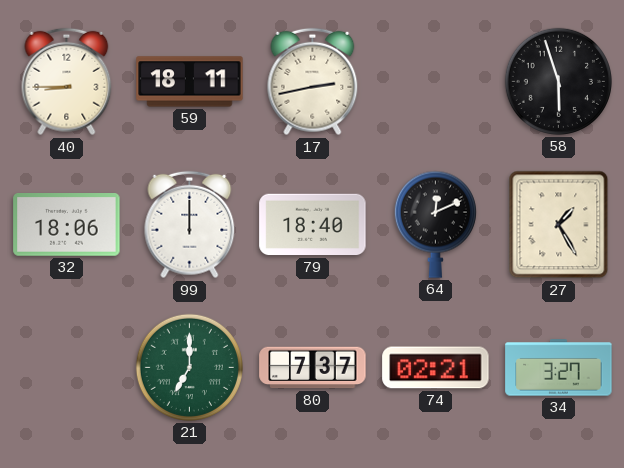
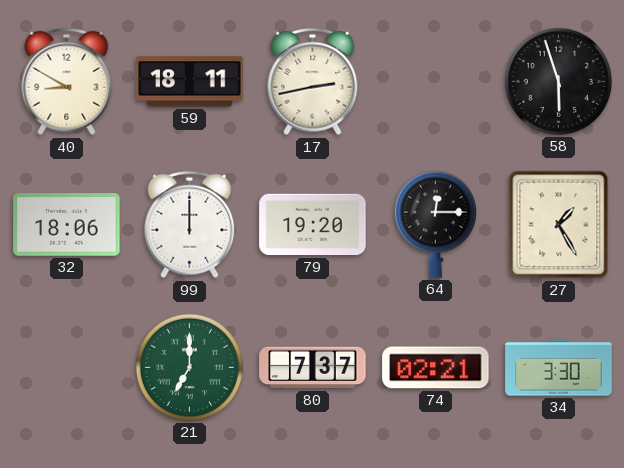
40: 8:45 -> 8:50
79: 18:40 -> 19:20
64: 12:11 -> 12:15
34: 3:27 -> 3:30
